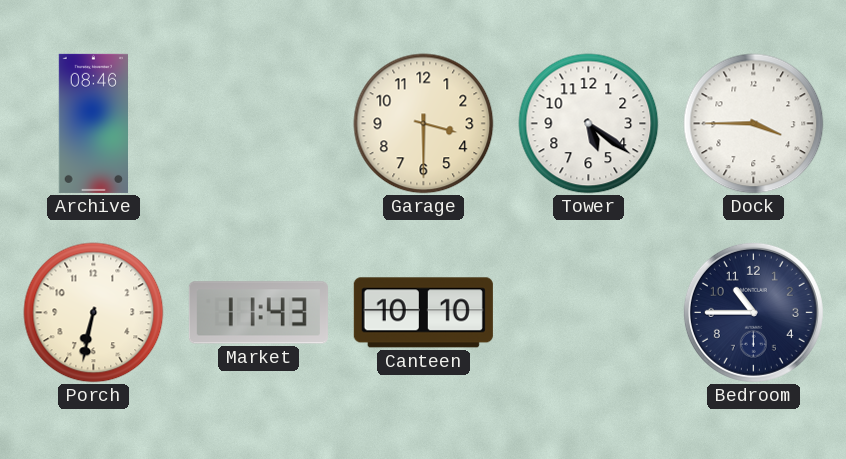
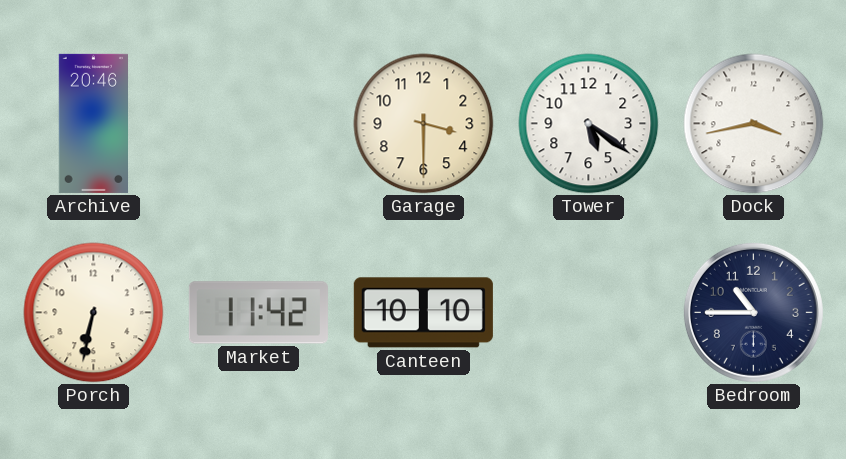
Archive: 08:46 -> 20:46
Dock: 3:45 -> 3:43
Market: 11:43 -> 11:42
